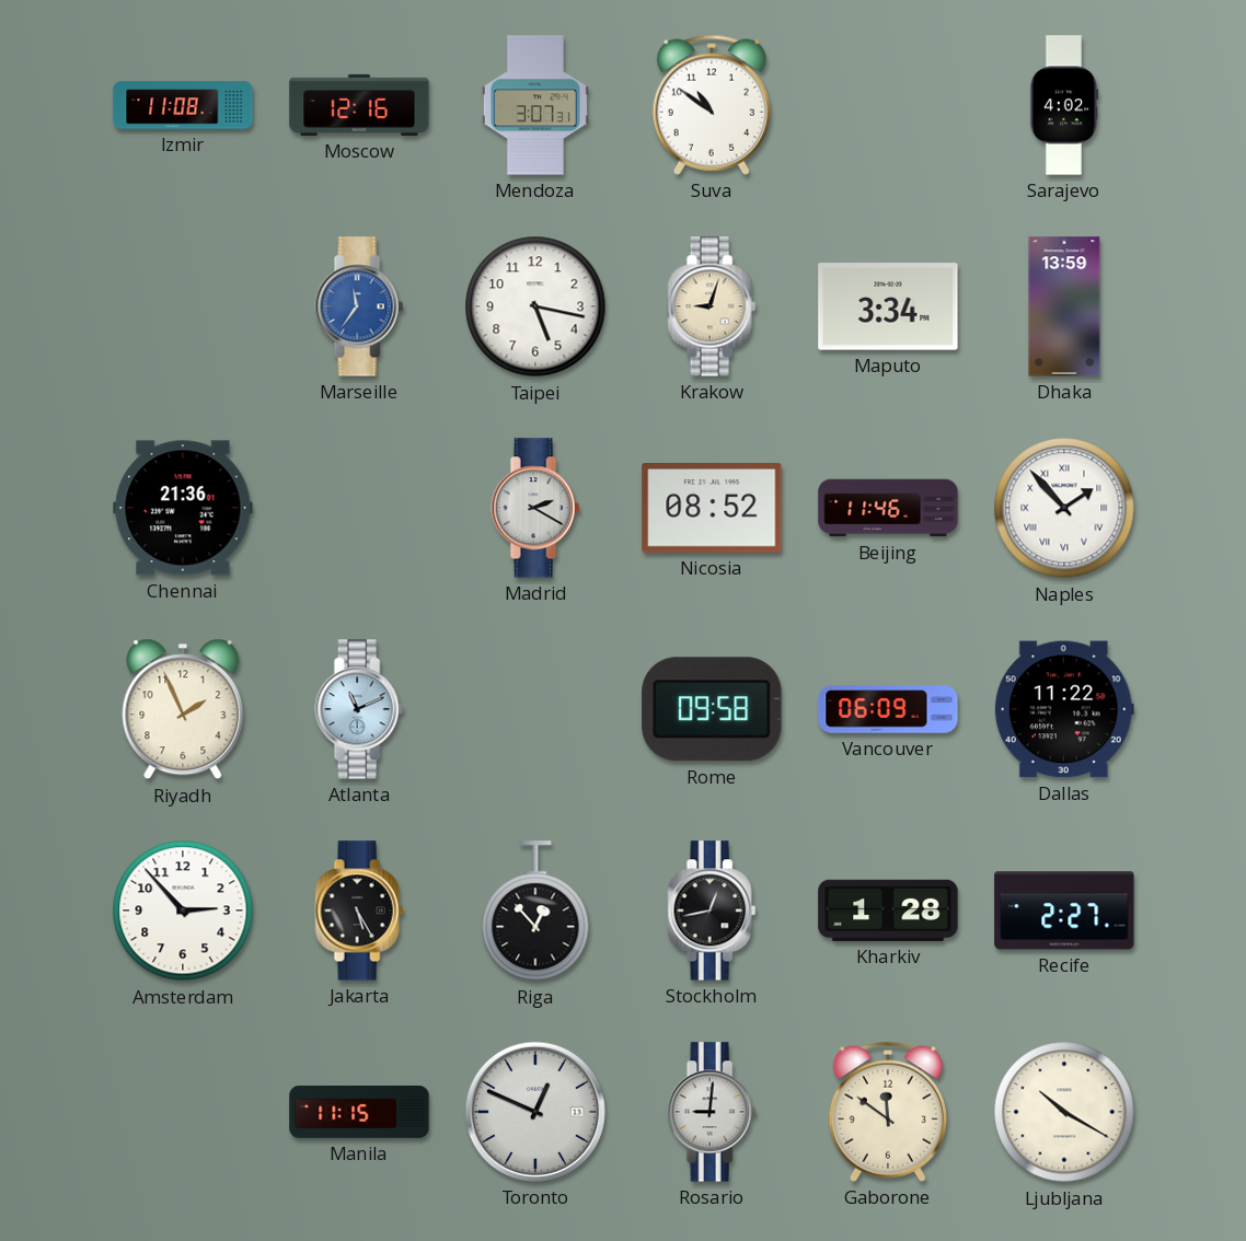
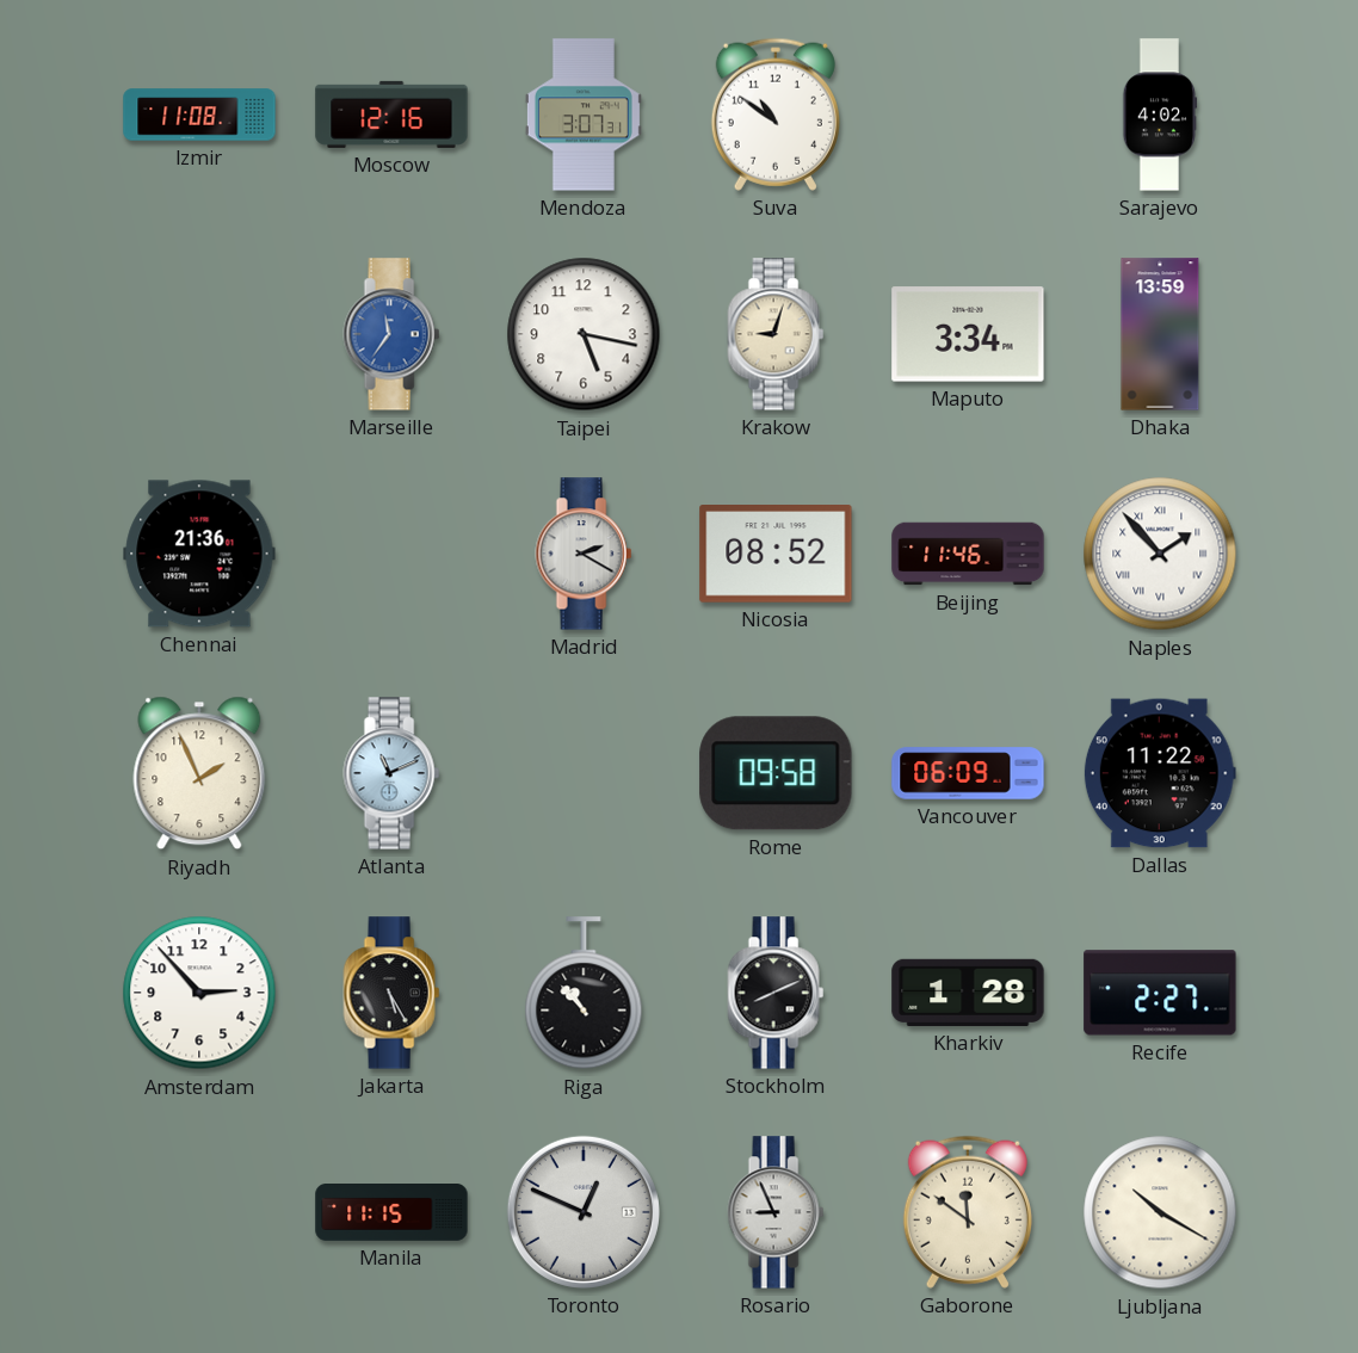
Riga: 12:53 -> 10:53
Stockholm: 12:43 -> 8:11
Rosario: 9:01 -> 8:56
